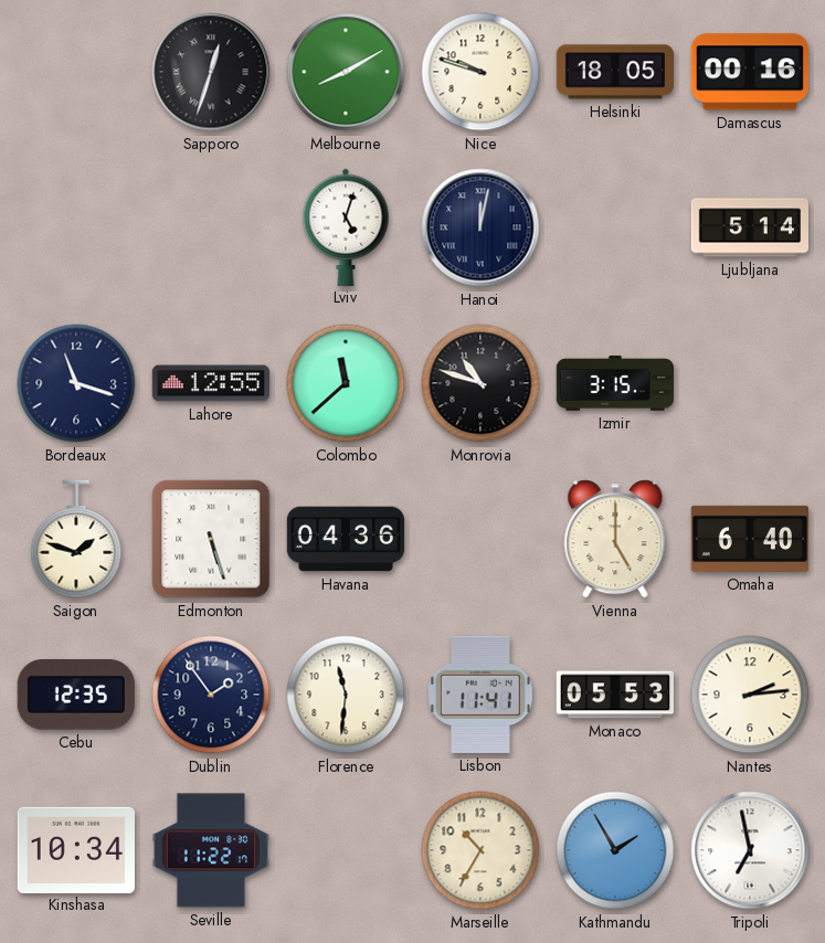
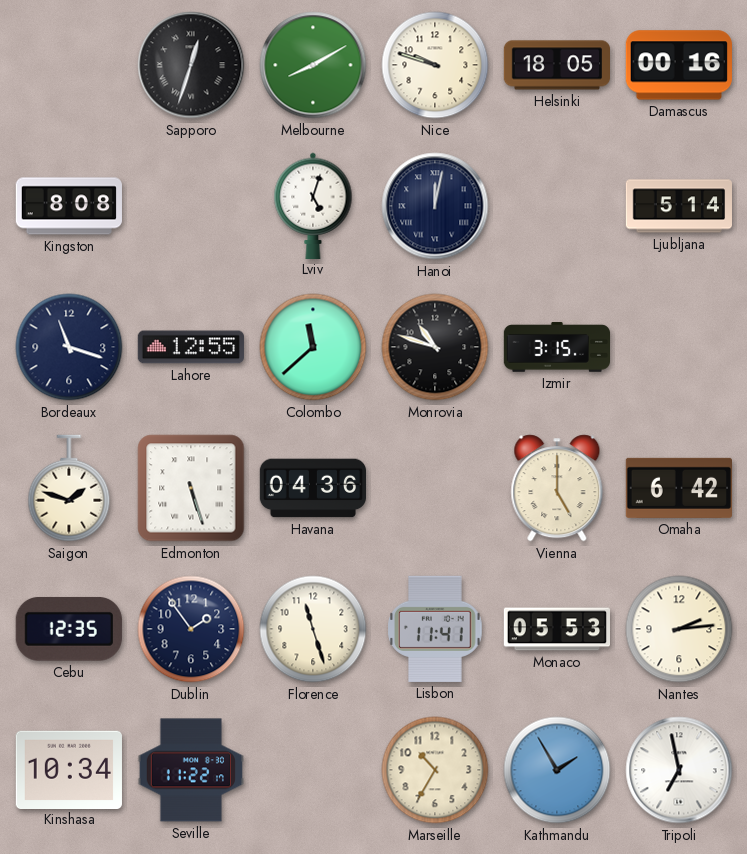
Kingston: none -> 8:08
Omaha: 6:40 -> 6:42
Florence: 11:31 -> 11:27
